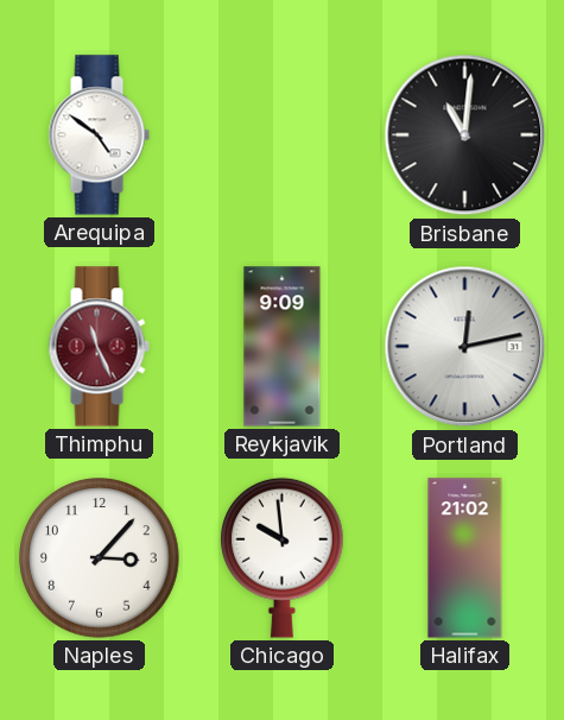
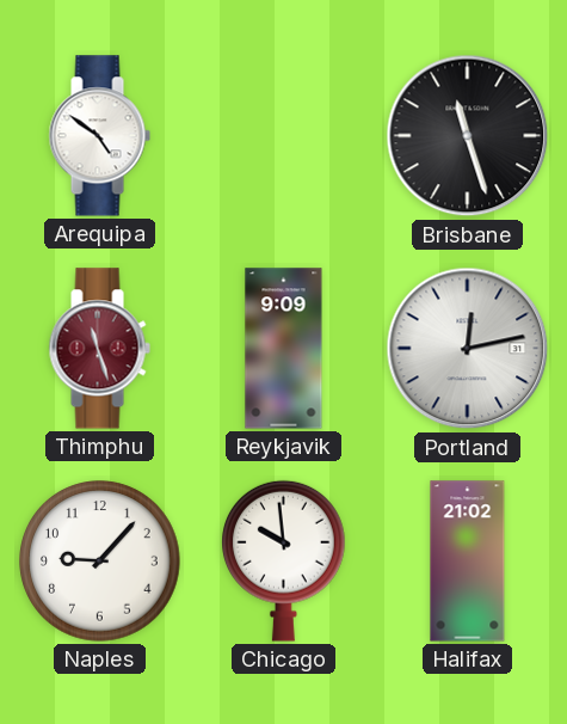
Brisbane: 11:01 -> 11:27
Thimphu: 11:26 -> 11:27
Naples: 3:07 -> 9:07
